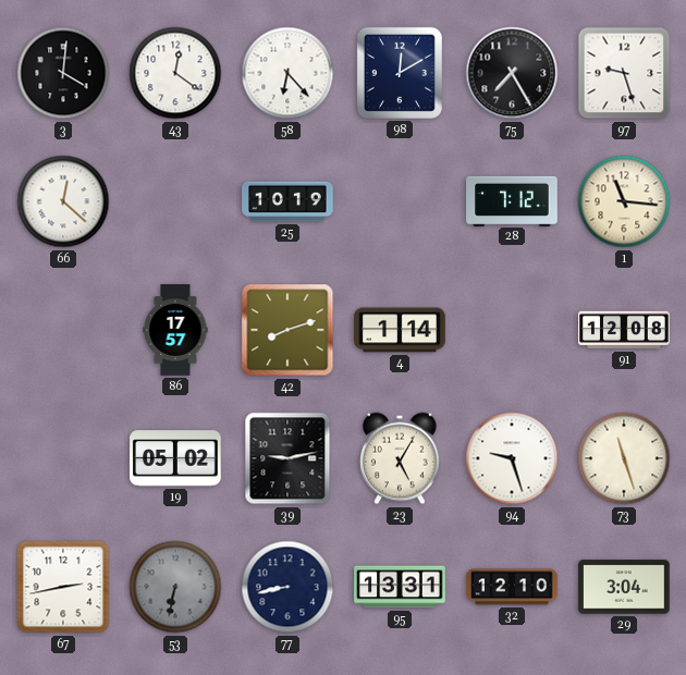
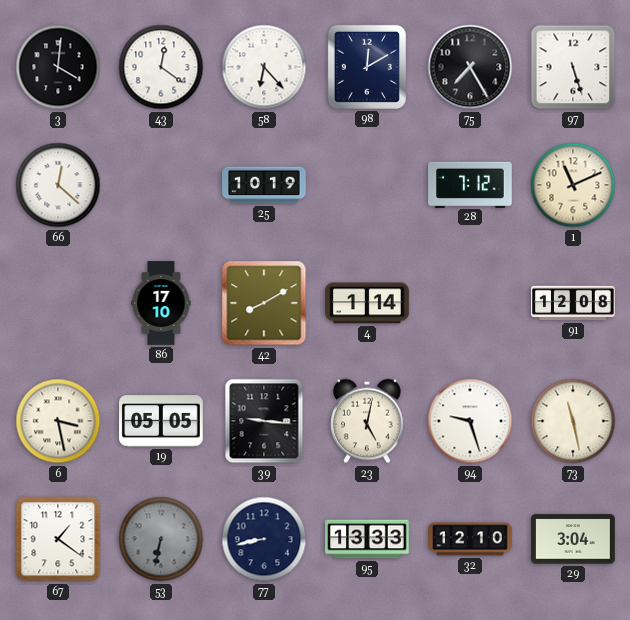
97: 9:27 -> 5:27
1: 11:16 -> 11:11
86: 17:57 -> 17:10
42: 8:12 -> 8:10
6: none -> 3:28
19: 05:02 -> 05:05
39: 9:13 -> 9:16
23: 5:05 -> 5:02
73: 11:27 -> 11:28
67: 2:43 -> 1:21
95: 13:31 -> 13:33
